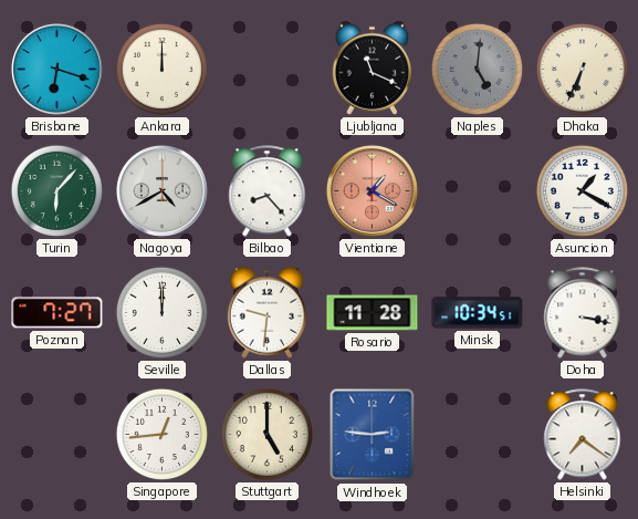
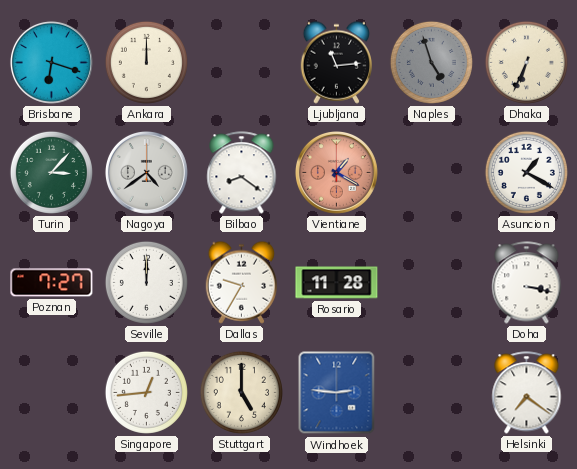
Ljubljana: 11:19 -> 11:14
Naples: 5:01 -> 4:57
Turin: 6:07 -> 3:07
Nagoya: 4:40 -> 4:39
Bilbao: 8:23 -> 8:21
Dallas: 9:31 -> 9:35
Minsk: 10:34 -> none
